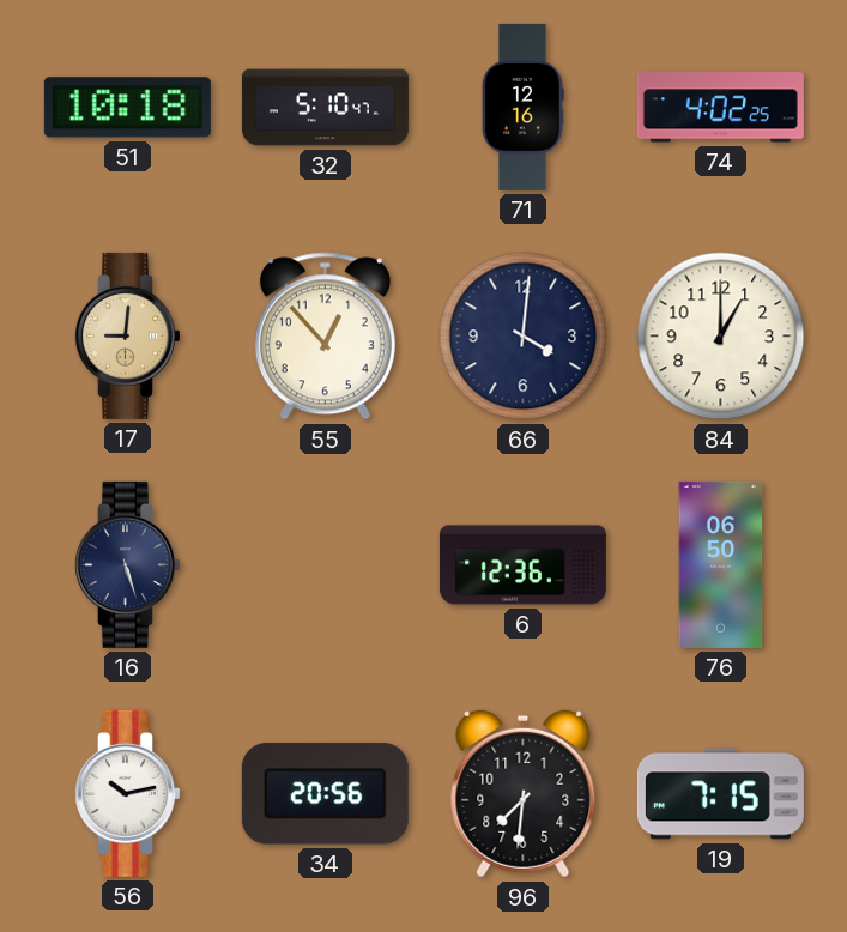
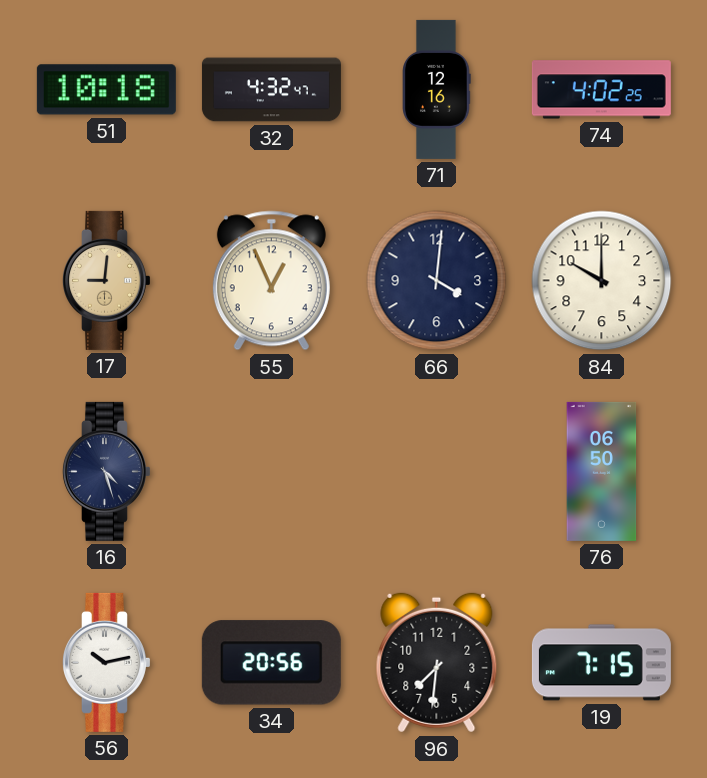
32: 5:10 -> 4:32
55: 12:53 -> 12:56
84: 1:00 -> 10:00
16: 5:27 -> 4:27
6: 12:36 -> none
